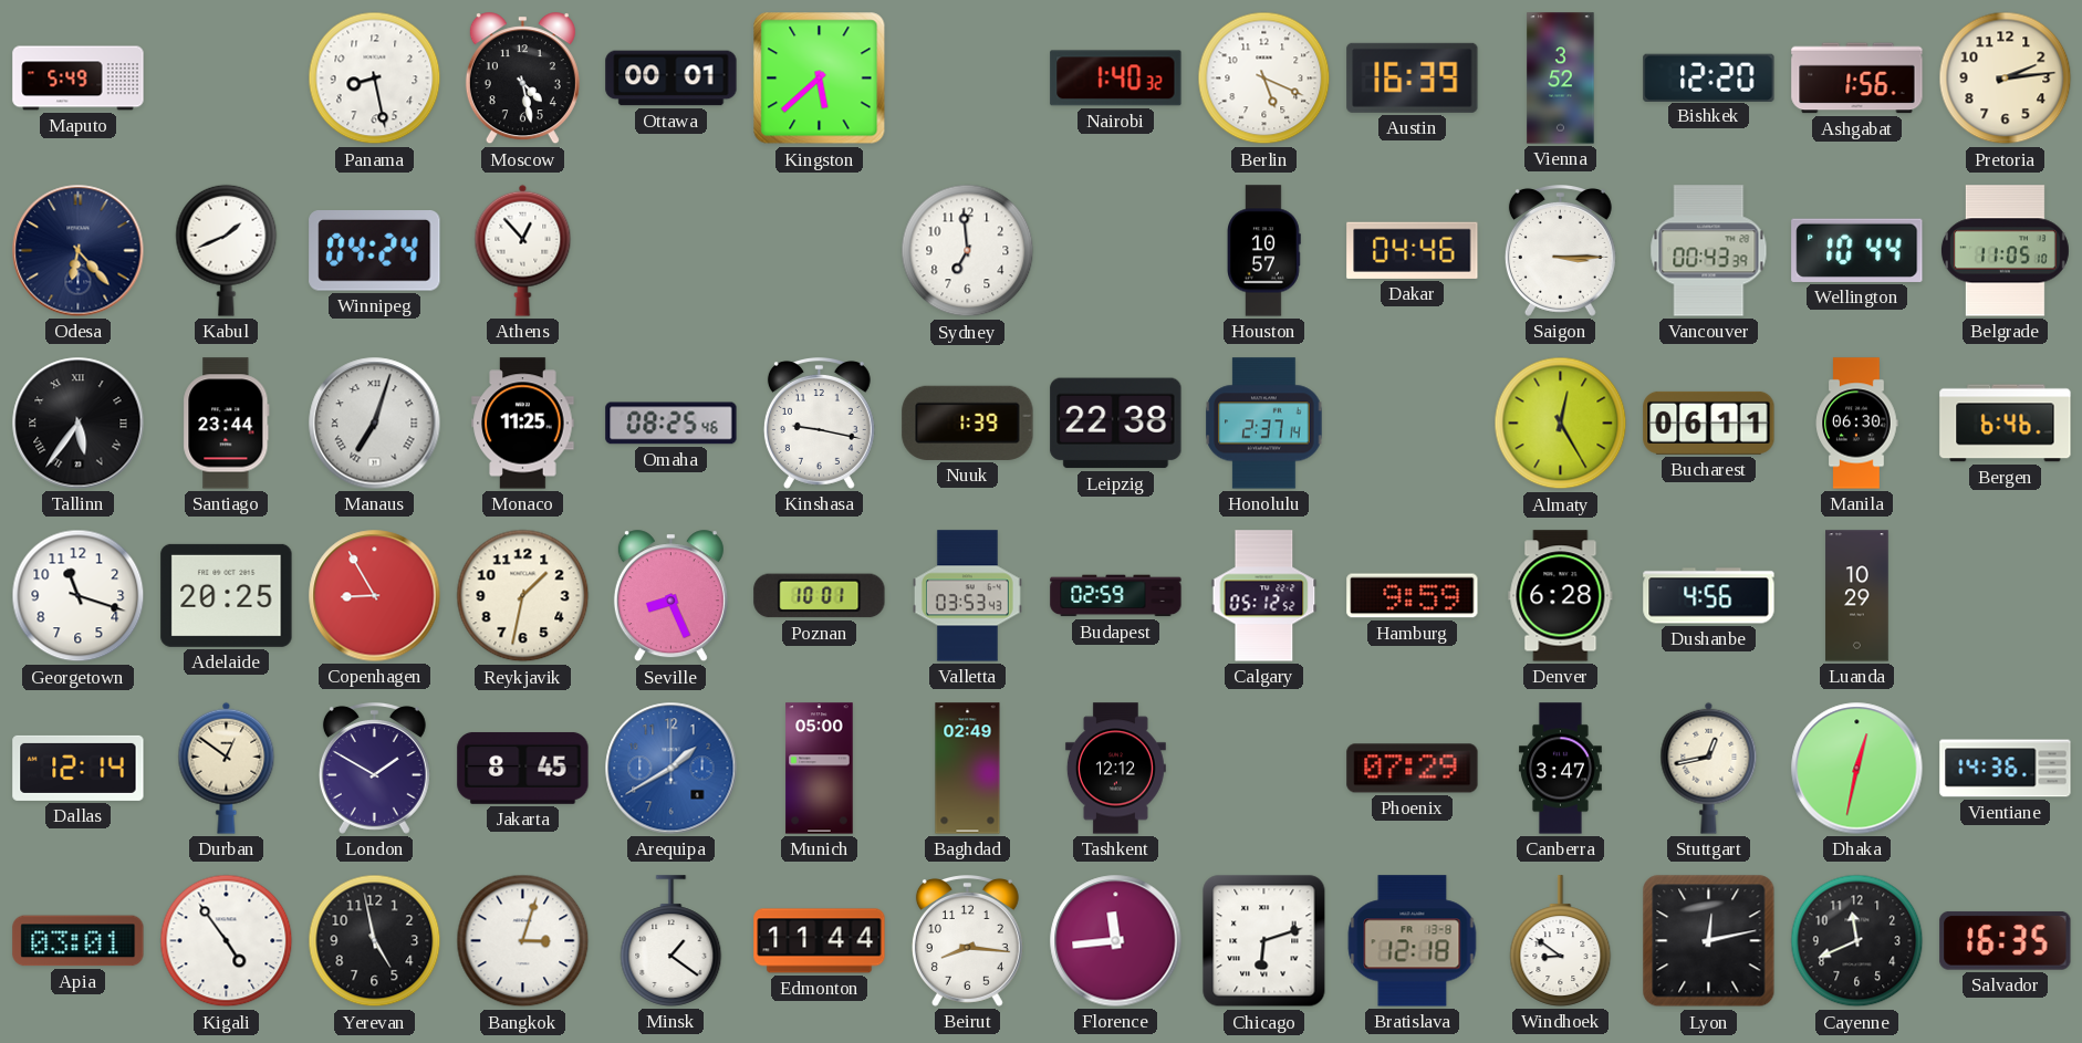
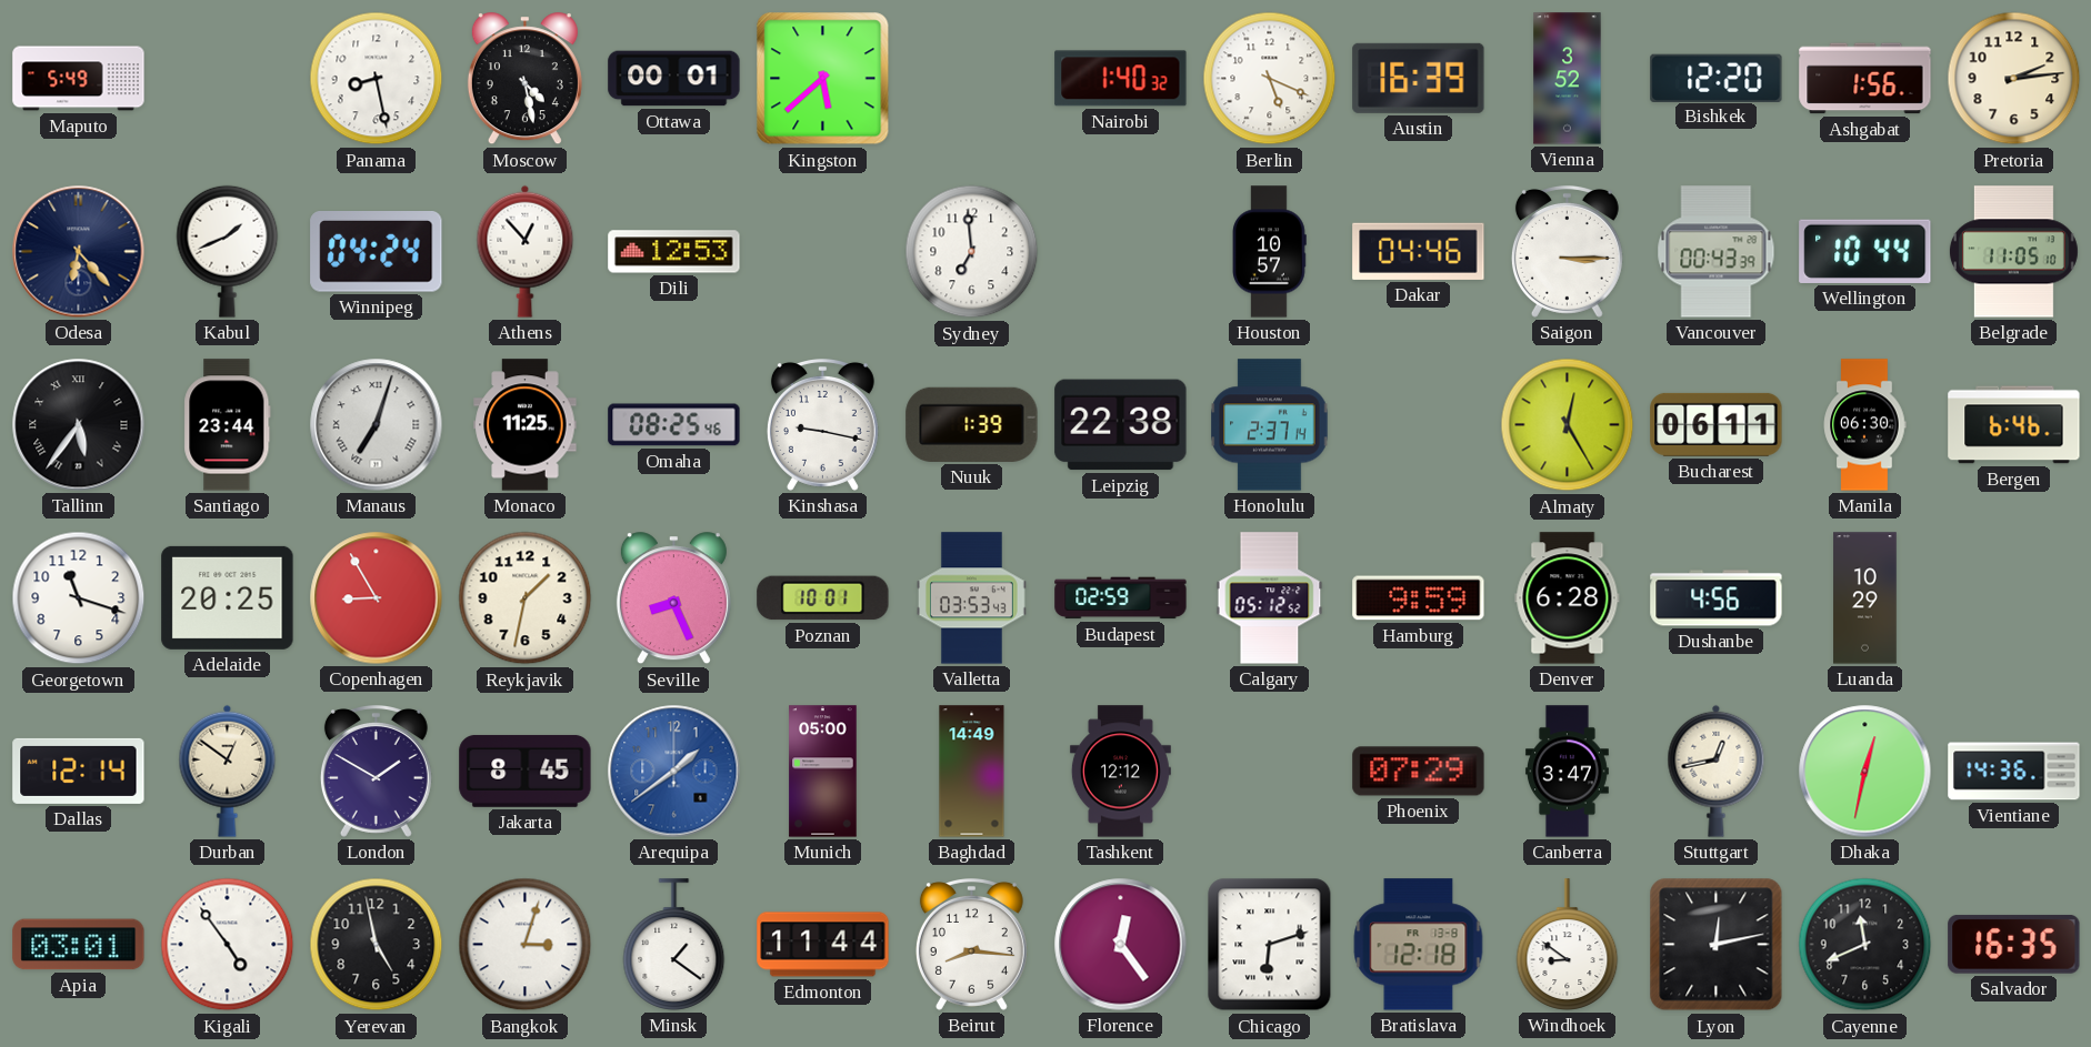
Dili: none -> 12:53
Arequipa: 1:40 -> 1:39
Baghdad: 02:49 -> 14:49
Florence: 11:44 -> 12:24
